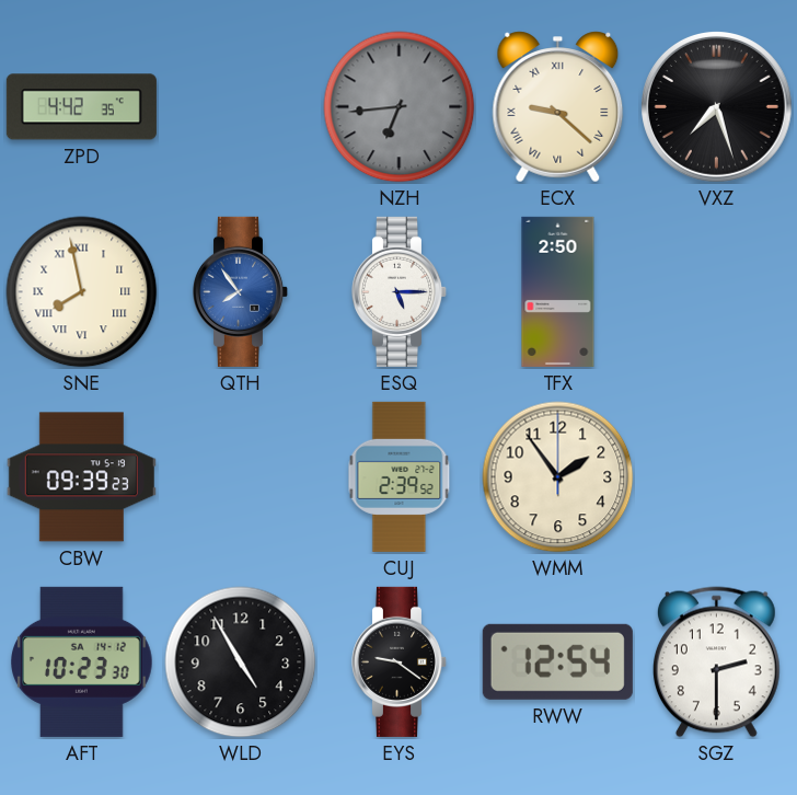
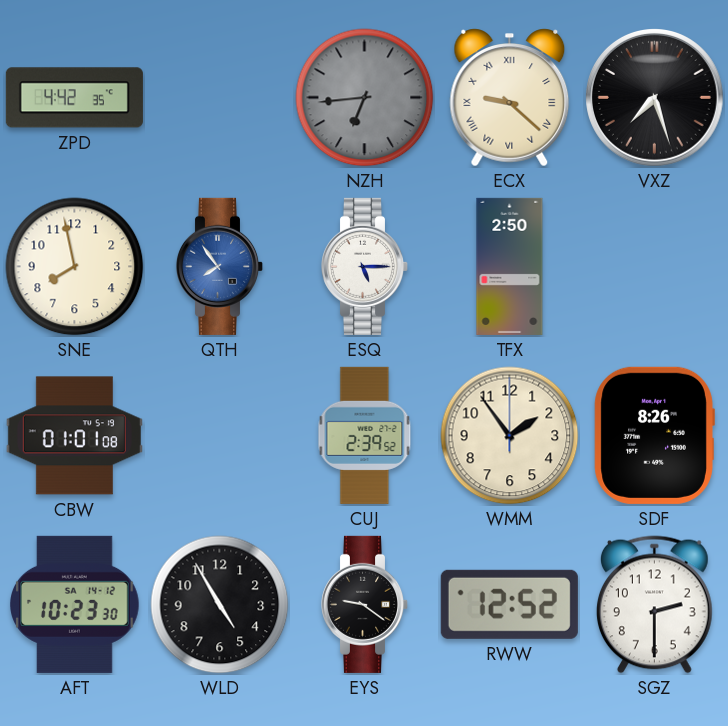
SNE numerals: Roman -> Arabic
CBW: 09:39 -> 01:01
SDF: none -> 8:26
RWW: 12:54 -> 12:52
